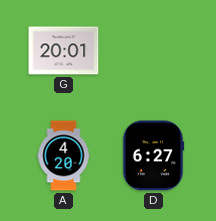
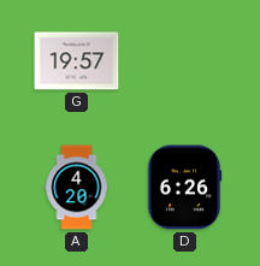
G: 20:01 -> 19:57
D: 6:27 -> 6:26
